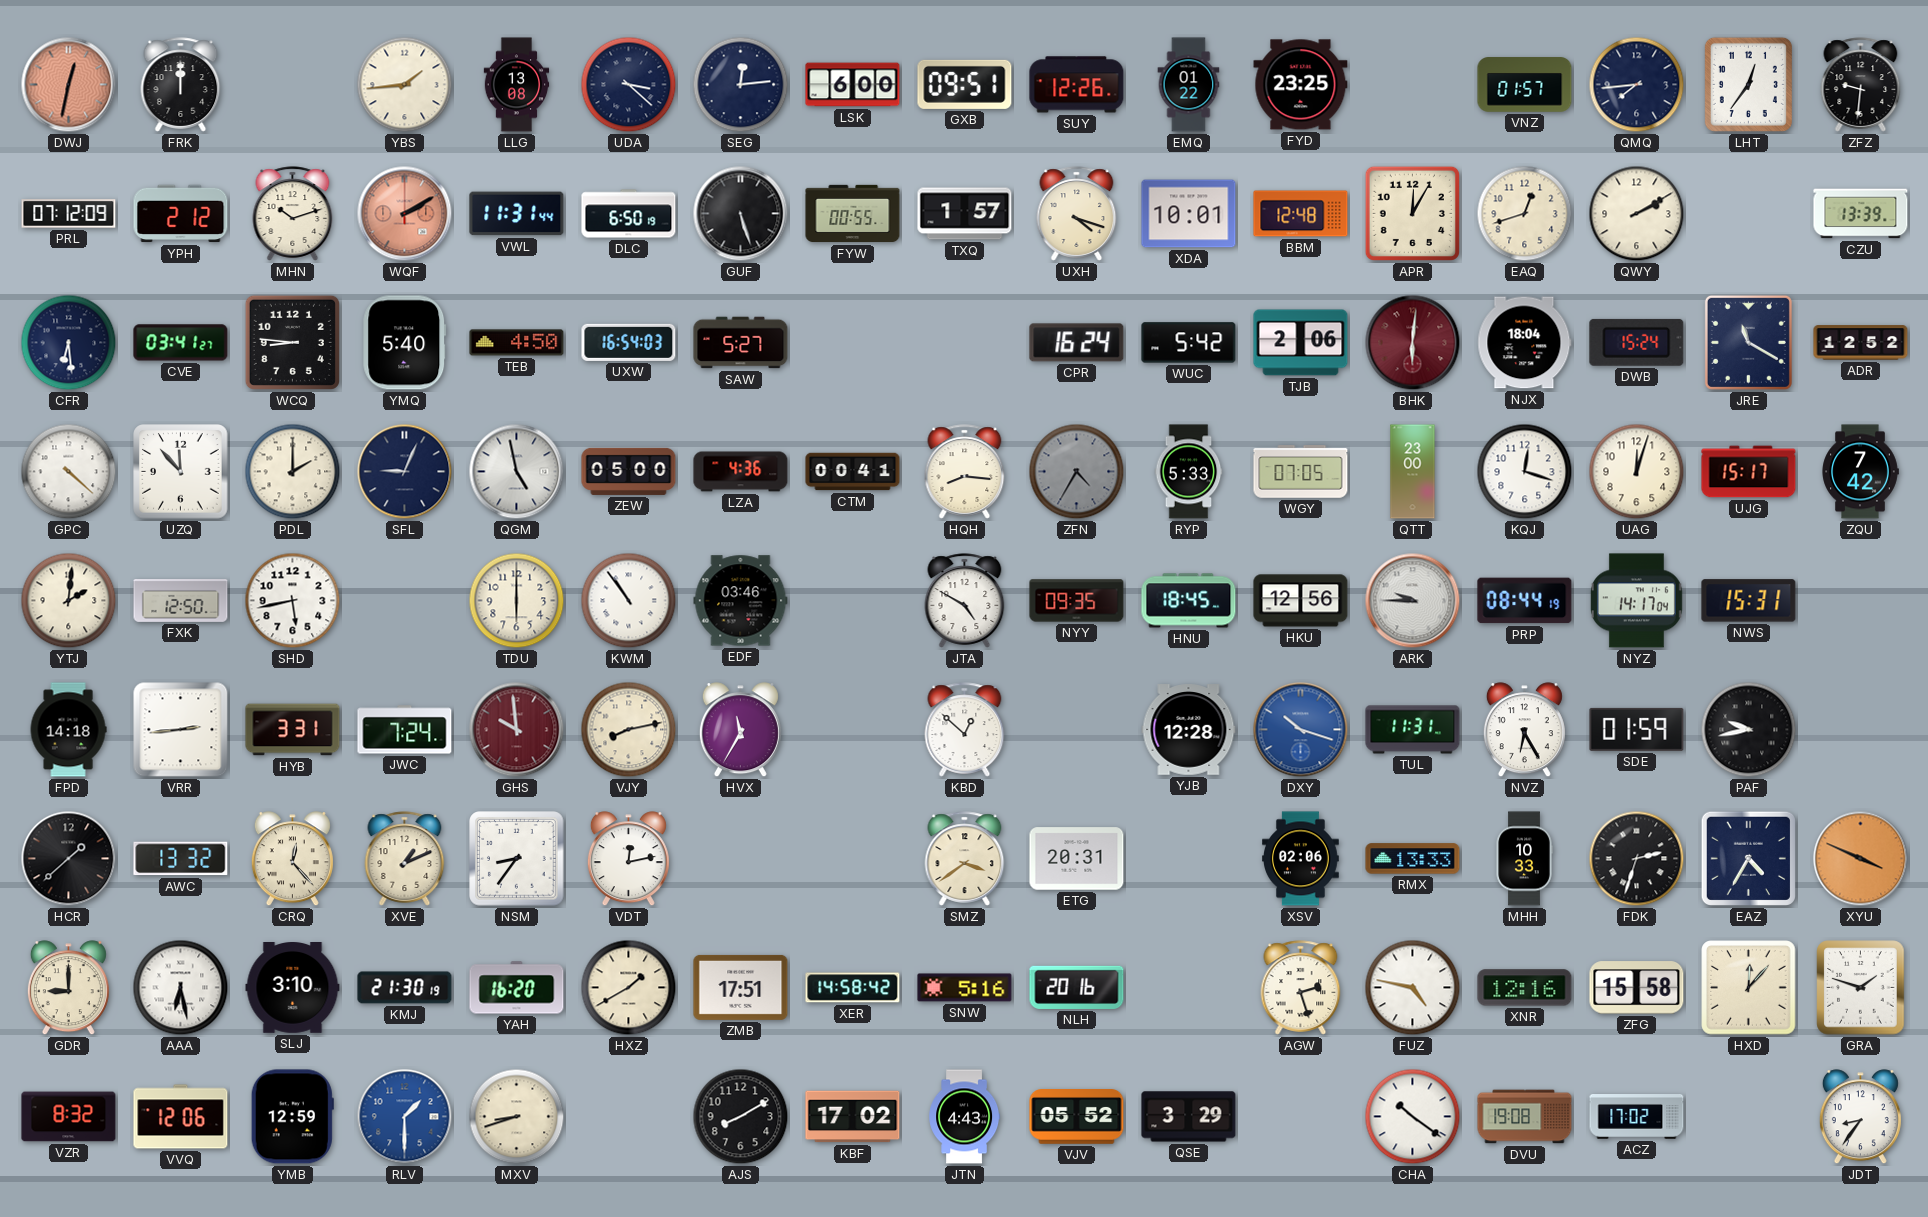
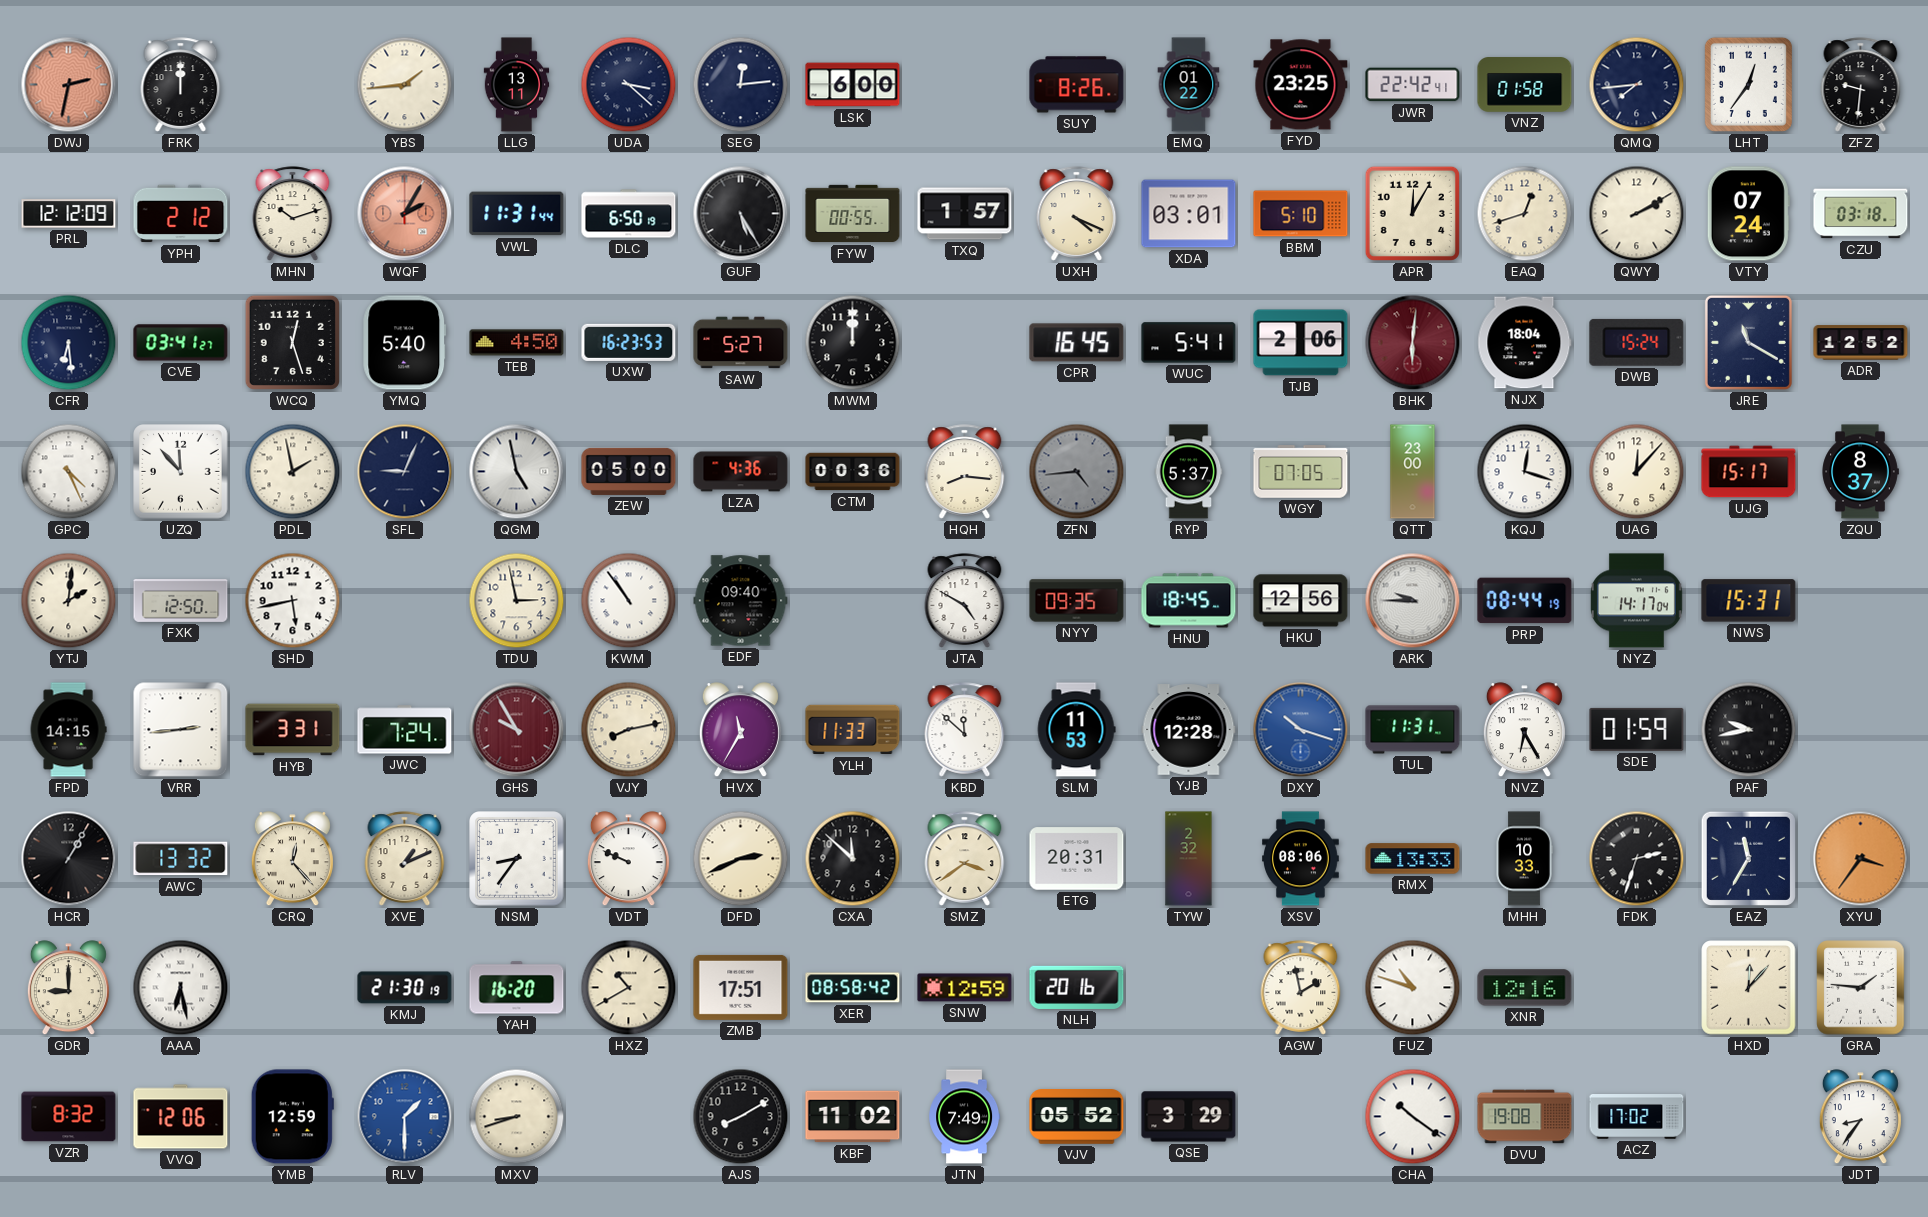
DWJ: 12:32 -> 2:32
LLG: 13:08 -> 13:11
GXB: 09:51 -> none
SUY: 12:26 -> 8:26
JWR: none -> 22:42
VNZ: 01:57 -> 01:58
PRL: 07:12 -> 12:12
WQF: 2:10 -> 2:05
GUF: 5:27 -> 5:25
UXH: 4:18 -> 4:19
XDA: 10:01 -> 03:01
BBM: 12:48 -> 5:10
VTY: none -> 07:24
CZU: 13:39 -> 03:18
WCQ: 8:46 -> 12:27
UXW: 16:54 -> 16:23
MWM: none -> 12:00
CPR: 16:24 -> 16:45
WUC: 5:42 -> 5:41
GPC: 4:22 -> 4:26
PDL: 2:00 -> 1:58
CTM: 00:41 -> 00:36
ZFN: 4:35 -> 4:44
RYP: 5:33 -> 5:37
UAG: 12:03 -> 12:07
ZQU: 7:42 -> 8:37
TDU: 6:00 -> 2:58
EDF: 03:46 -> 09:40
FPD: 14:18 -> 14:15
GHS: 9:59 -> 9:55
YLH: none -> 11:33
KBD: 12:52 -> 11:52
SLM: none -> 11:53
HCR: 1:38 -> 1:05
VDT: 12:13 -> 9:49
DFD: none -> 2:41
CXA: none -> 11:52
TYW: none -> 2:32
XSV: 02:06 -> 08:06
EAZ: 4:35 -> 11:35
XYU: 3:49 -> 3:36
SLJ: 3:10 -> none
HXZ: 1:40 -> 10:40
XER: 14:58 -> 08:58
SNW: 5:16 -> 12:59
AGW: 2:27 -> 1:58
FUZ: 4:47 -> 10:48
ZFG: 15:58 -> none
GRA: 1:48 -> 1:46
KBF: 17:02 -> 11:02
JTN: 4:43 -> 7:49
